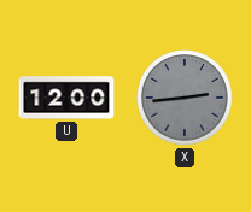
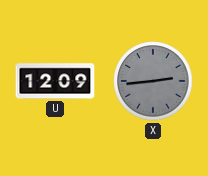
U: 12:00 -> 12:09
